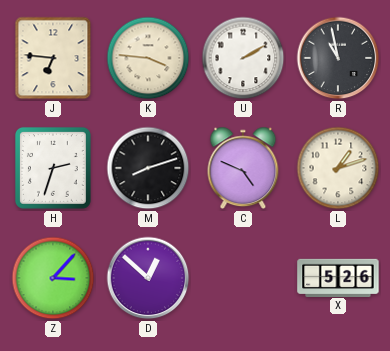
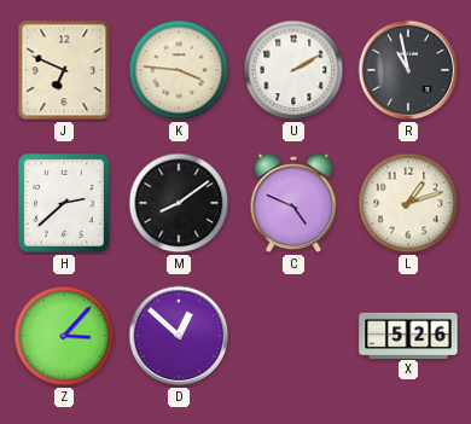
J: 6:46 -> 6:49
H: 2:33 -> 2:38
M: 8:12 -> 8:09
